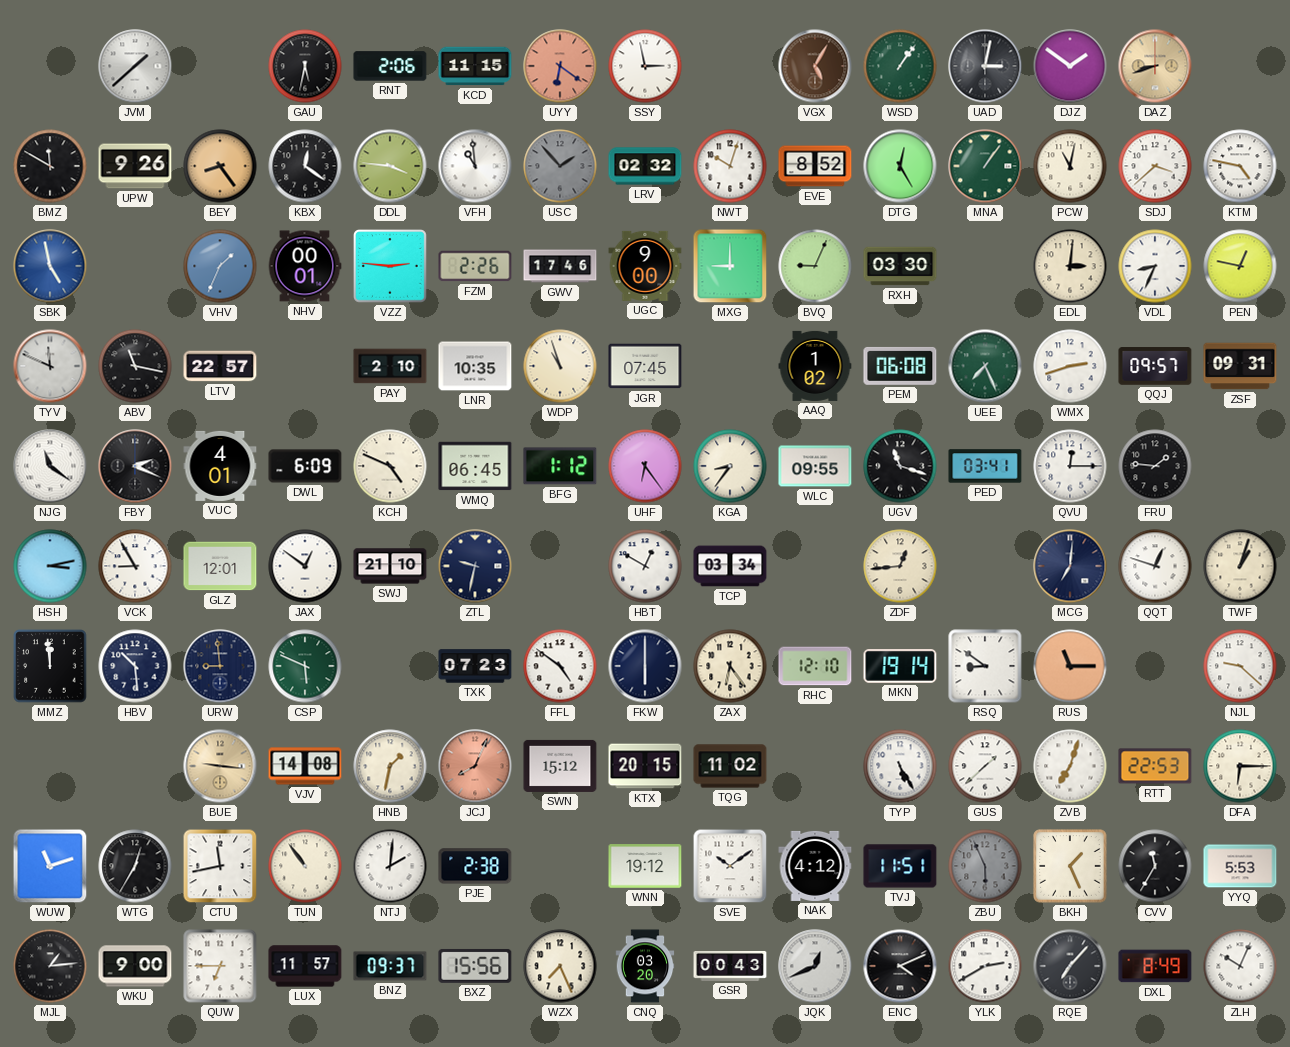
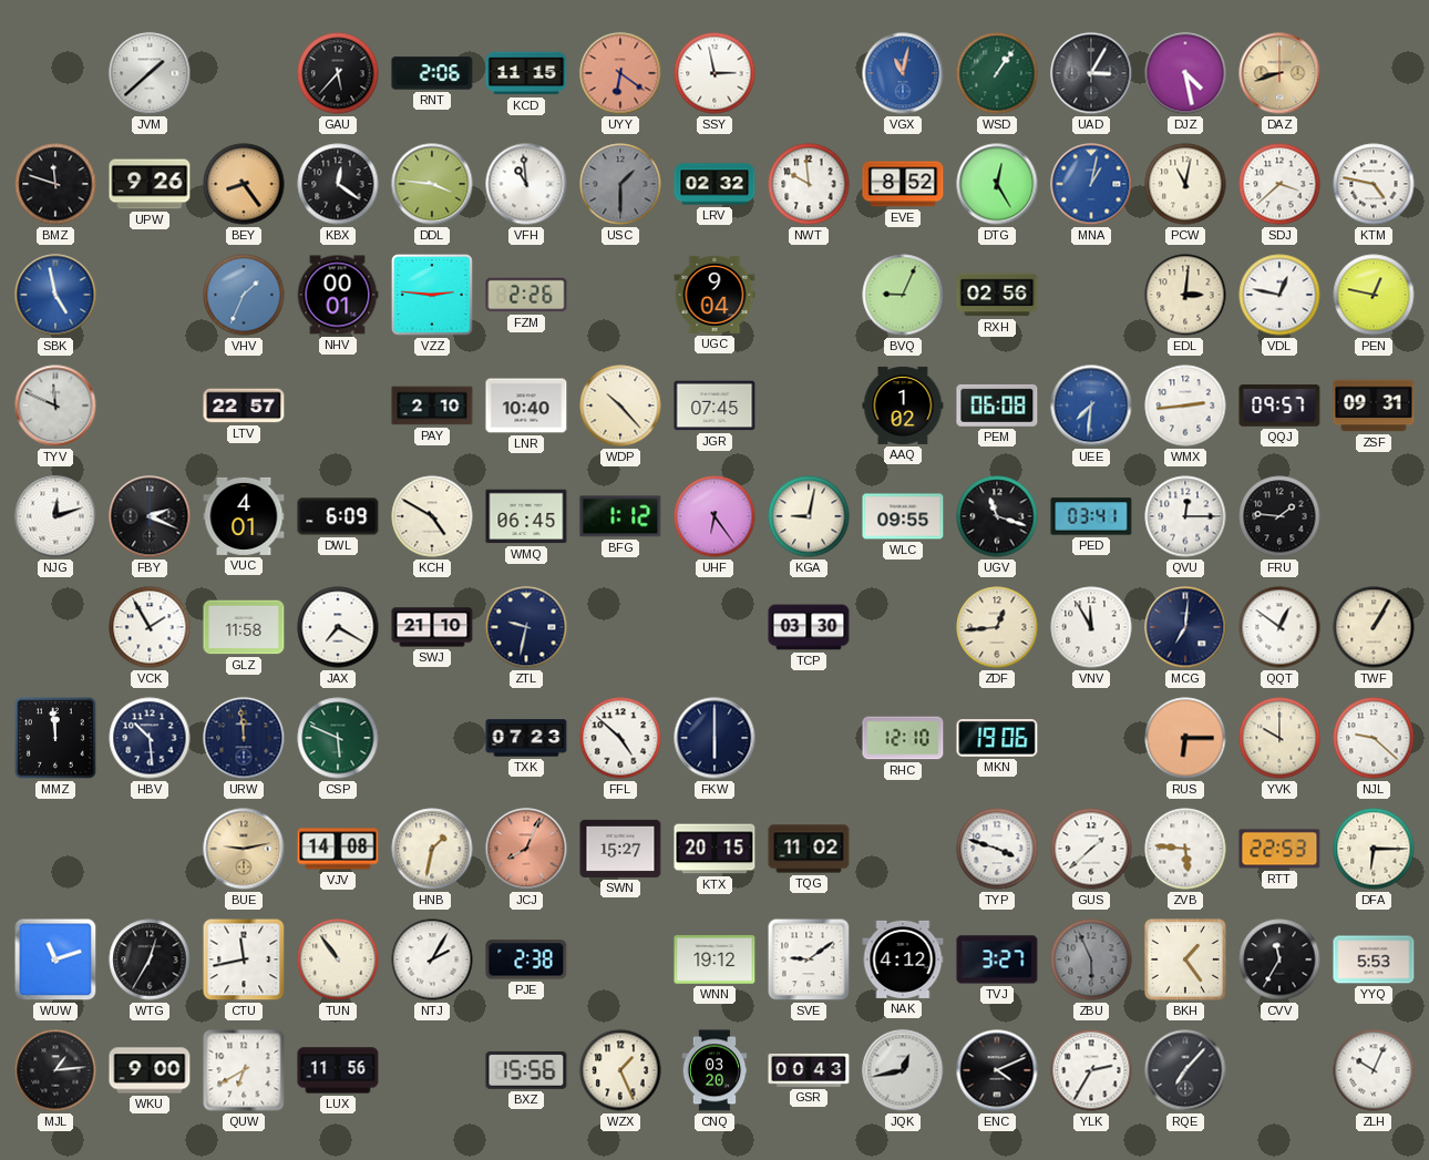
GAU: 5:32 -> 5:37
VGX: 5:05 -> 11:02
VGX dial: brown -> blue
UAD: 3:02 -> 3:05
DJZ: 1:51 -> 4:28
BMZ: 11:50 -> 11:48
USC: 1:53 -> 1:30
NWT: 10:03 -> 9:59
MNA: 1:06 -> 1:02
MNA dial: green -> blue
GWV: 17:46 -> none
UGC: 9:00 -> 9:04
MXG: 9:00 -> none
RXH: 03:30 -> 02:56
VDL: 8:34 -> 12:47
ABV: 11:17 -> none
LNR: 10:35 -> 10:40
WDP: 10:57 -> 10:23
UEE: 7:26 -> 7:31
UEE dial: green -> blue
WMX: 2:42 -> 2:44
NJG: 11:21 -> 12:12
KCH: 4:49 -> 4:50
KGA: 8:36 -> 9:02
HSH: 3:13 -> none
VCK: 8:55 -> 1:55
GLZ: 12:01 -> 11:58
JAX: 12:51 -> 7:20
HBT: 12:50 -> none
TCP: 03:34 -> 03:30
VNV: none -> 11:55
QQT: 12:48 -> 12:51
TWF: 1:03 -> 1:05
URW: 8:59 -> 11:59
FFL: 4:51 -> 4:52
ZAX: 6:24 -> none
MKN: 19:14 -> 19:06
RSQ: 8:51 -> none
RUS: 11:15 -> 6:15
YVK: none -> 10:00
BUE: 9:16 -> 9:13
SWN: 15:12 -> 15:27
TYP: 5:25 -> 3:48
ZVB: 7:03 -> 5:46
NTJ: 2:01 -> 2:05
SVE: 10:09 -> 9:09
TVJ: 11:51 -> 3:27
BKH: 1:26 -> 1:24
QUW: 6:45 -> 6:40
LUX: 11:57 -> 11:56
BNZ: 09:37 -> none
WZX: 7:26 -> 1:26
JQK: 12:41 -> 12:43
YLK: 2:40 -> 2:35
DXL: 8:49 -> none
